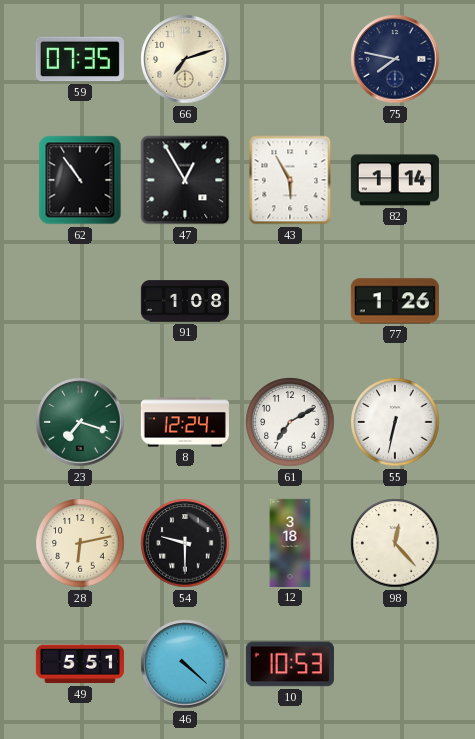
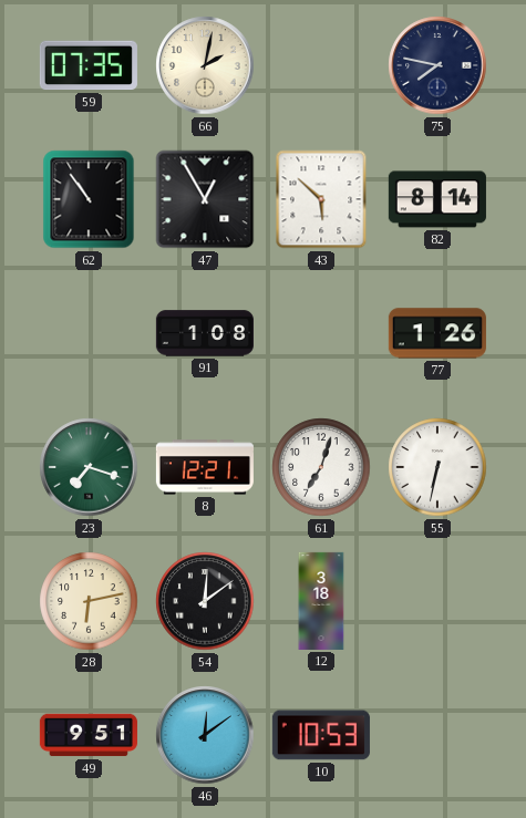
66: 7:12 -> 2:02
43: 5:55 -> 5:52
82: 1:14 -> 8:14
8: 12:24 -> 12:21
61: 7:10 -> 7:03
54: 9:30 -> 12:09
98: 12:23 -> none
49: 5:51 -> 9:51
46: 4:22 -> 12:09
